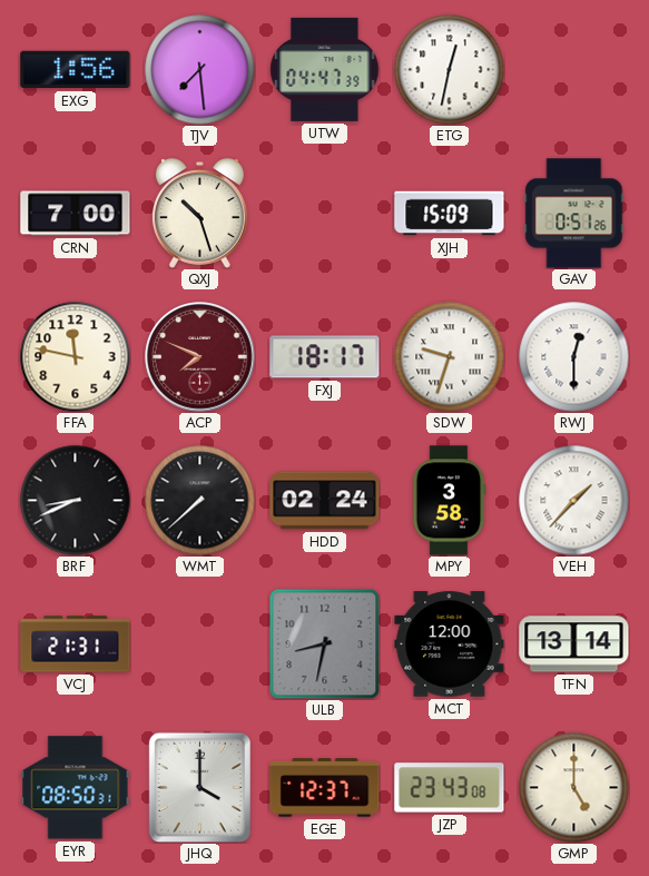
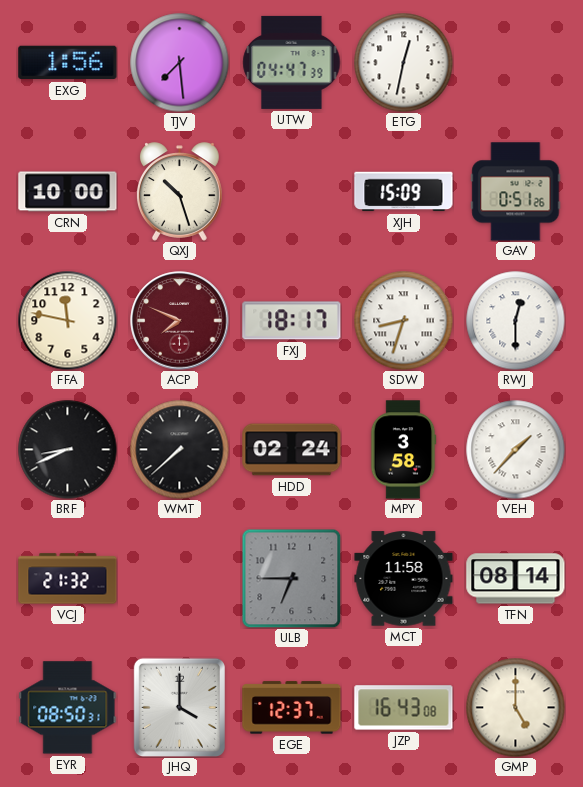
CRN: 7:00 -> 10:00
SDW: 9:33 -> 8:33
VCJ: 21:31 -> 21:32
ULB: 8:32 -> 6:45
MCT: 12:00 -> 11:58
TFN: 13:14 -> 08:14
JZP: 23:43 -> 16:43
